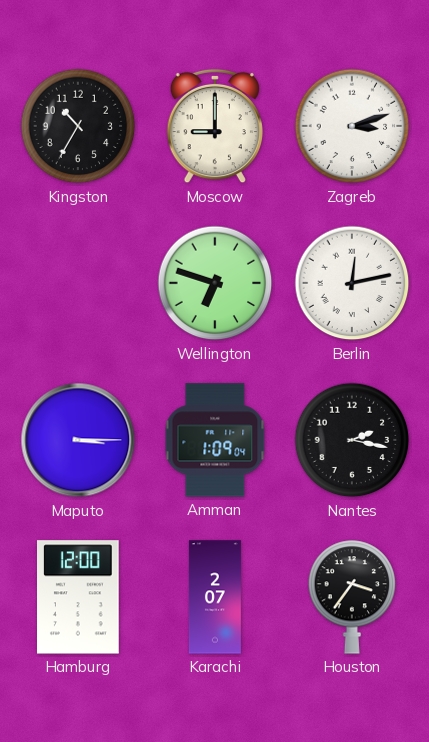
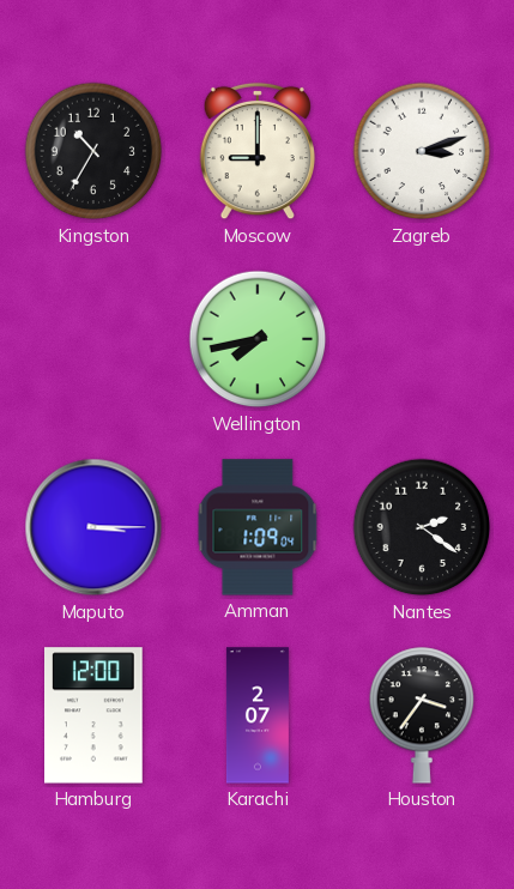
Wellington: 6:48 -> 7:43
Berlin: 12:13 -> none
Nantes: 2:17 -> 2:21
